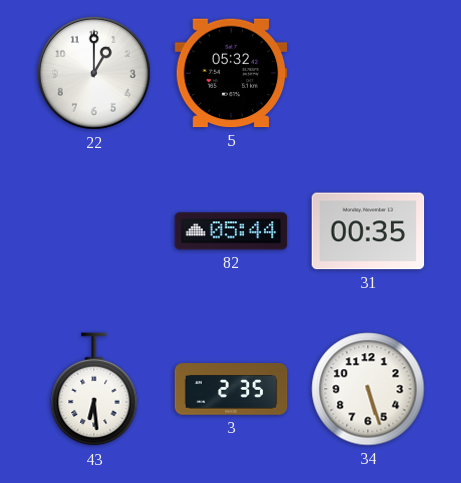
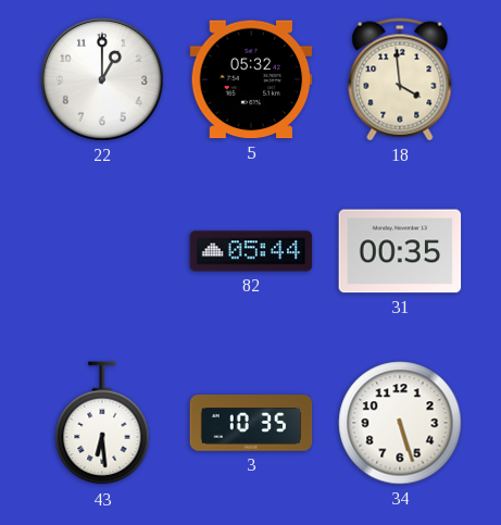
18: none -> 3:59
3: 2:35 -> 10:35
